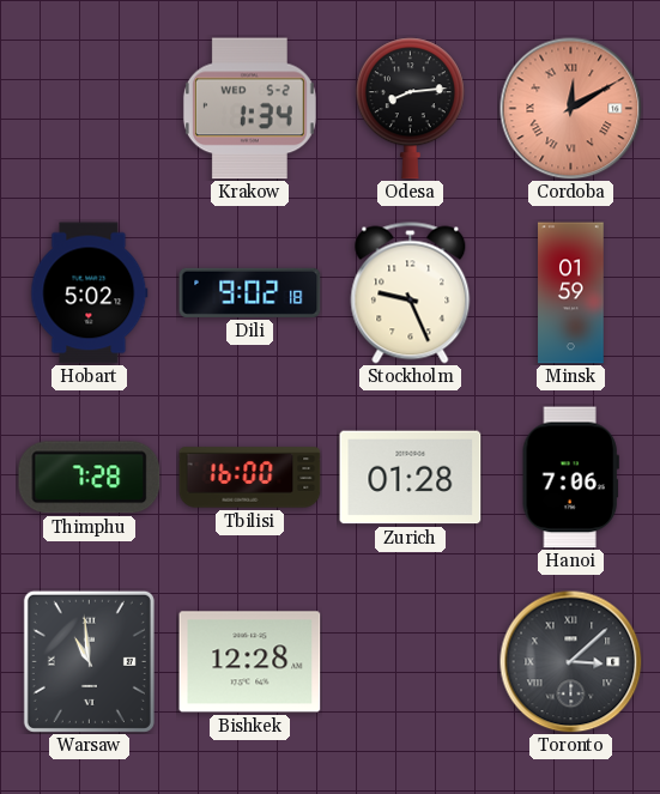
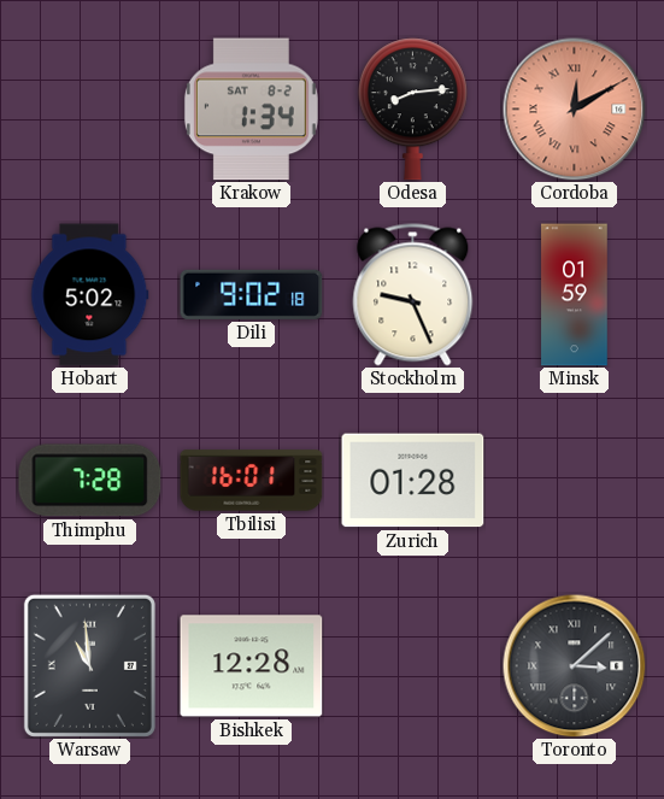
Krakow date: WED 5-2 -> SAT 8-2
Tbilisi: 16:00 -> 16:01
Hanoi: 7:06 -> none
